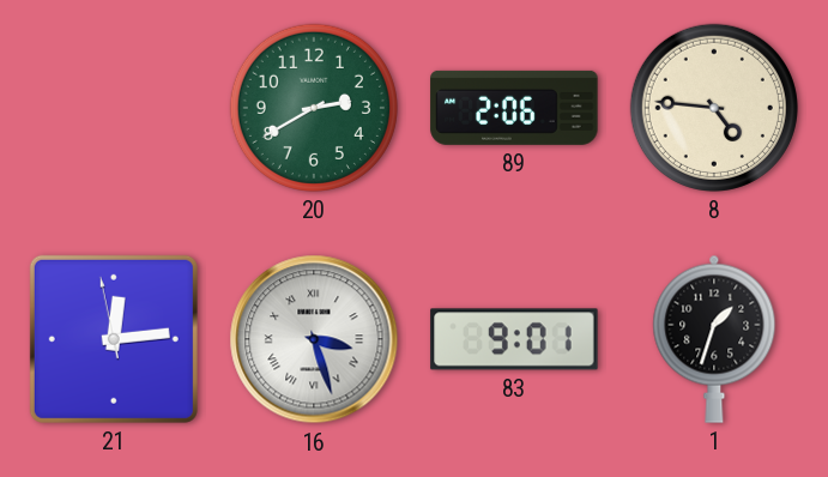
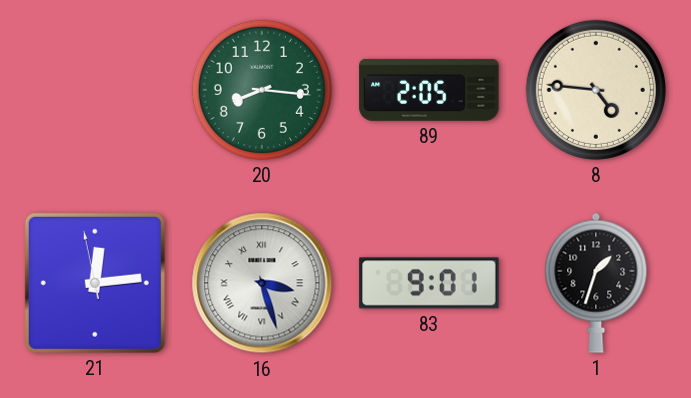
20: 2:40 -> 8:16
89: 2:06 -> 2:05
